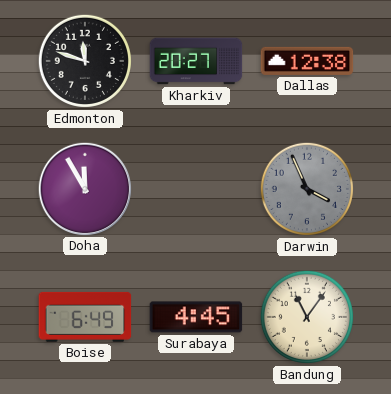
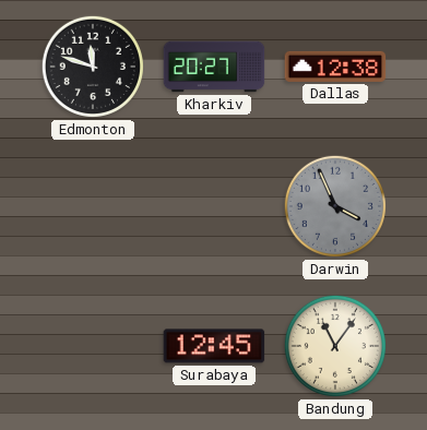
Doha: 11:55 -> none
Boise: 6:49 -> none
Surabaya: 4:45 -> 12:45
